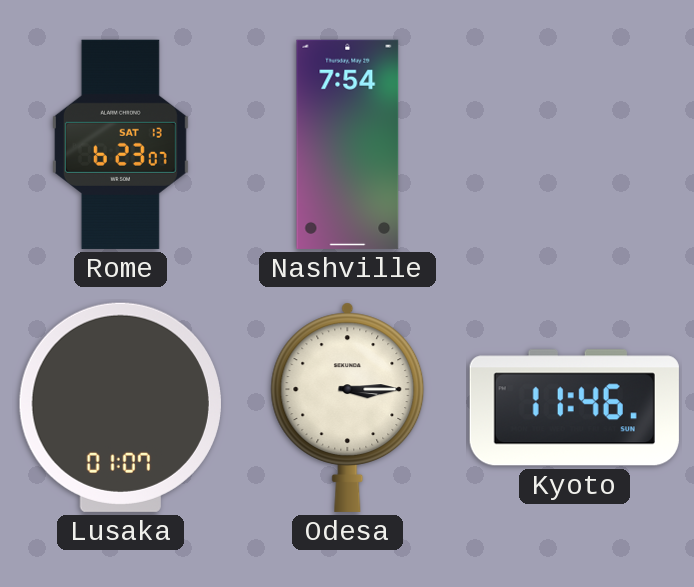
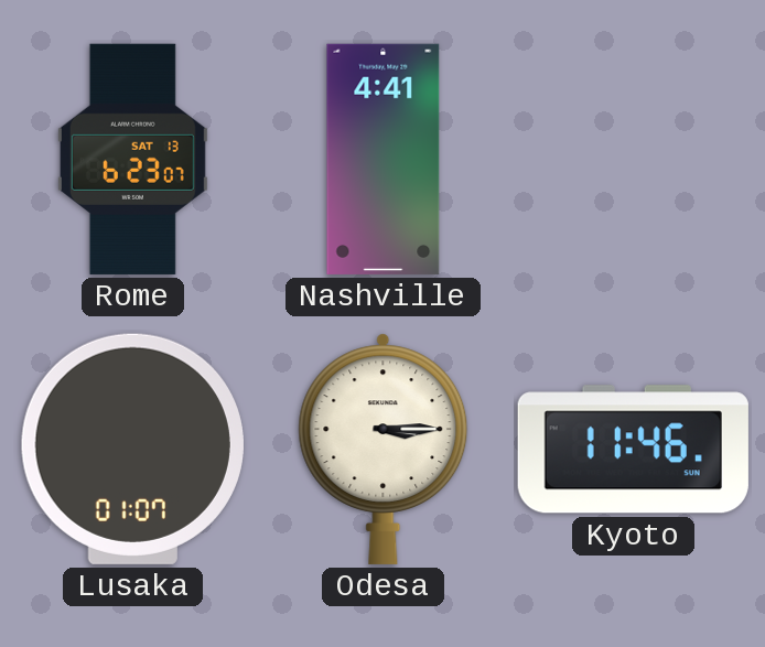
Nashville: 7:54 -> 4:41
